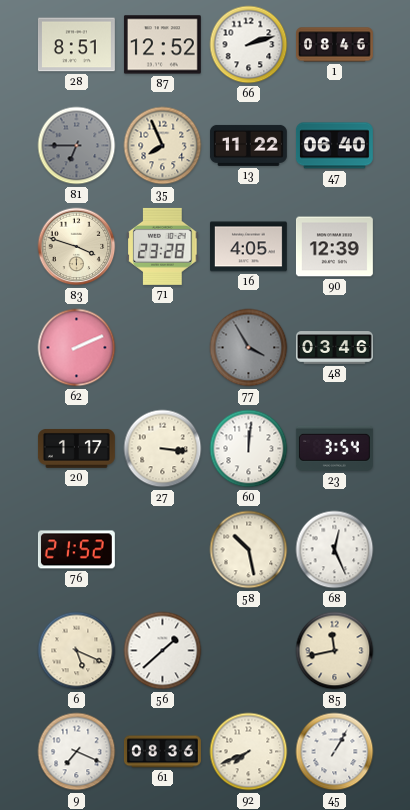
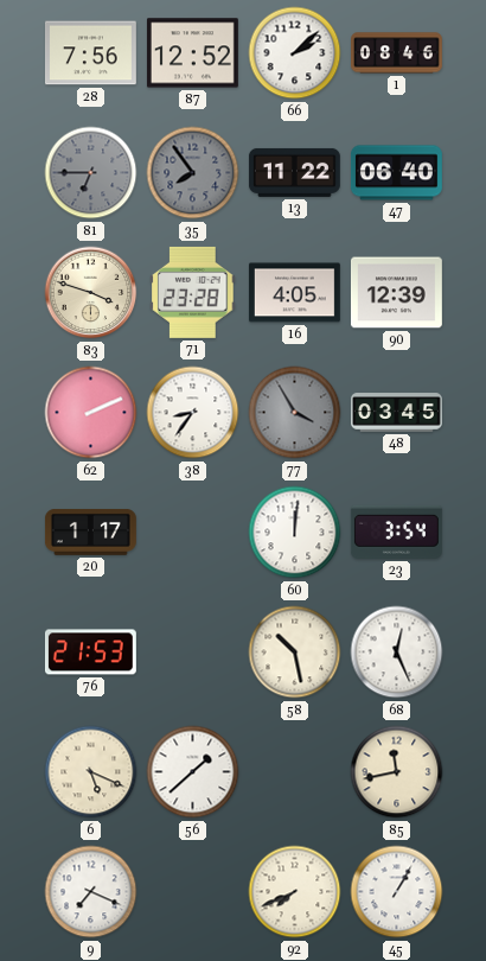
28: 8:51 -> 7:56
66: 2:12 -> 2:08
35: 7:56 -> 7:54
35 dial: cream -> grey
38: none -> 8:36
48: 03:46 -> 03:45
27: 3:16 -> none
76: 21:52 -> 21:53
61: 08:36 -> none
